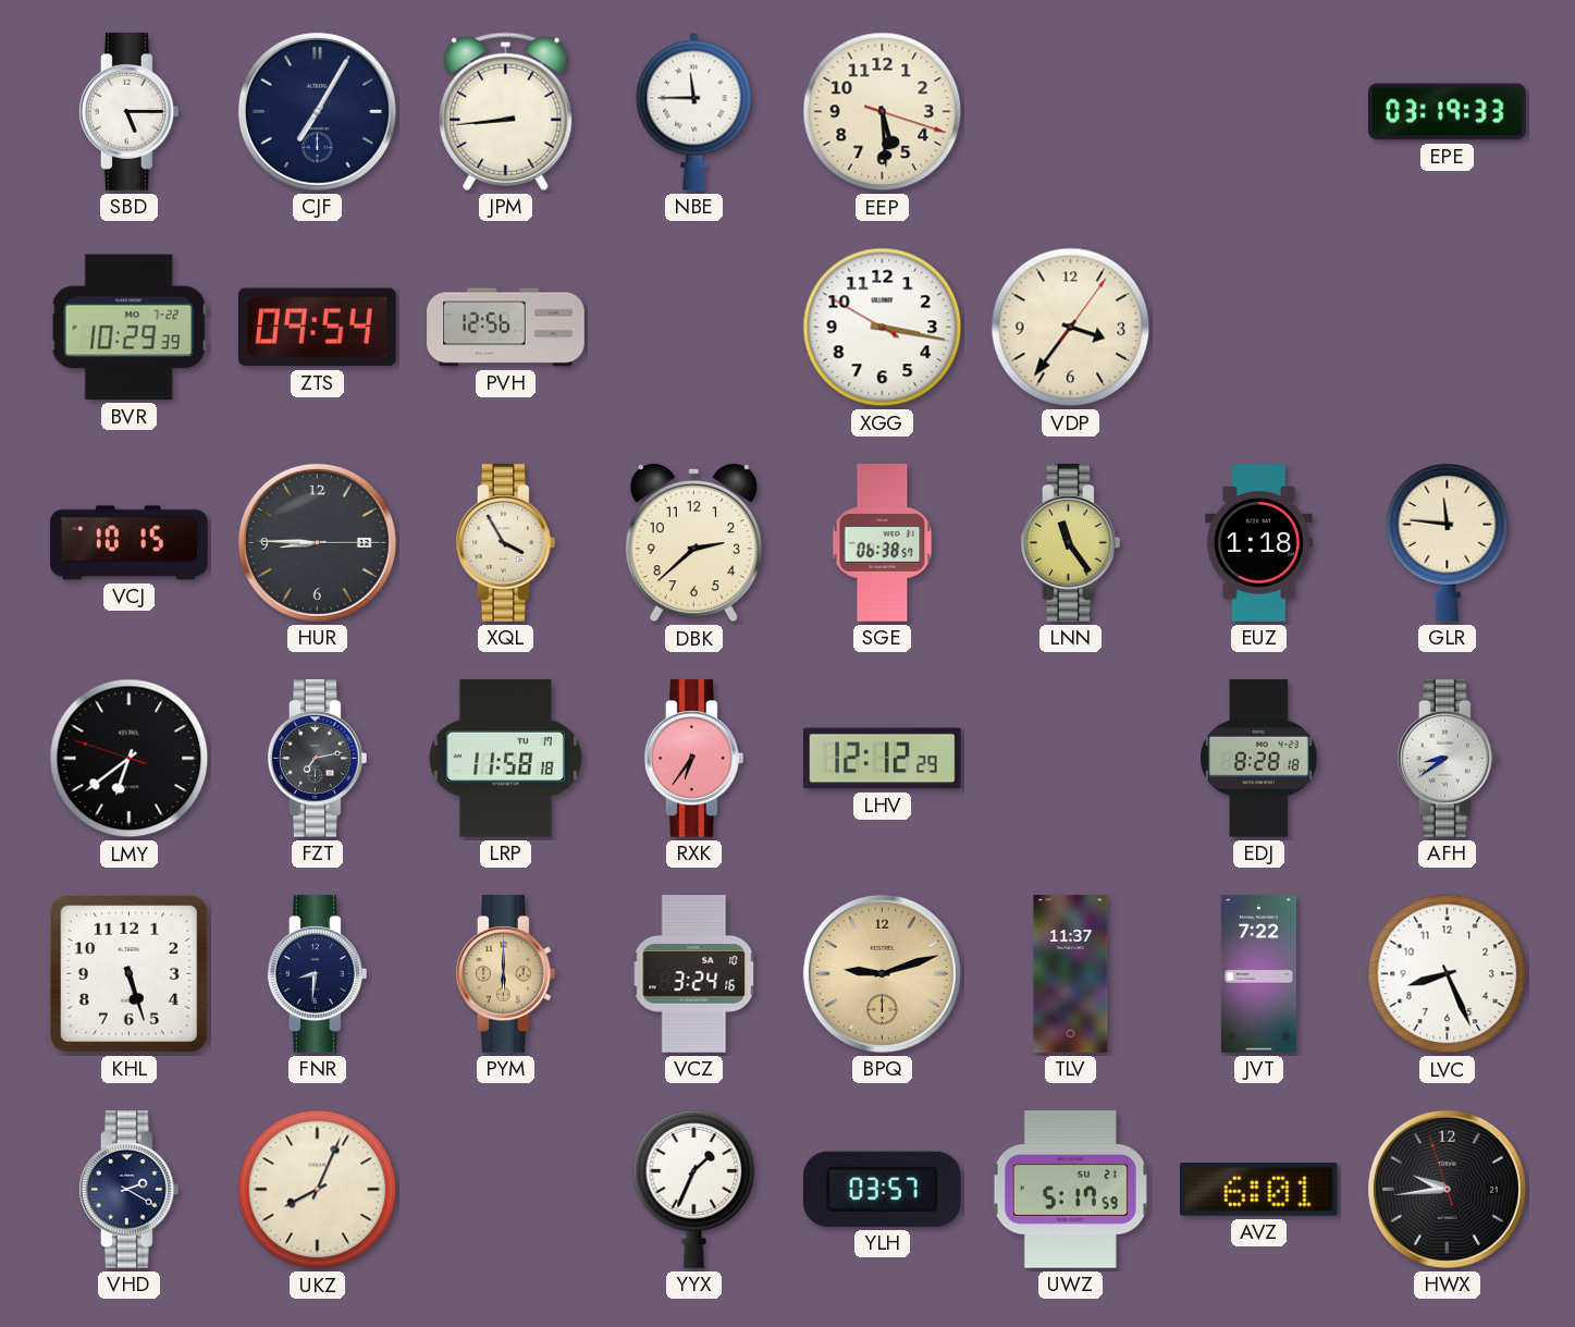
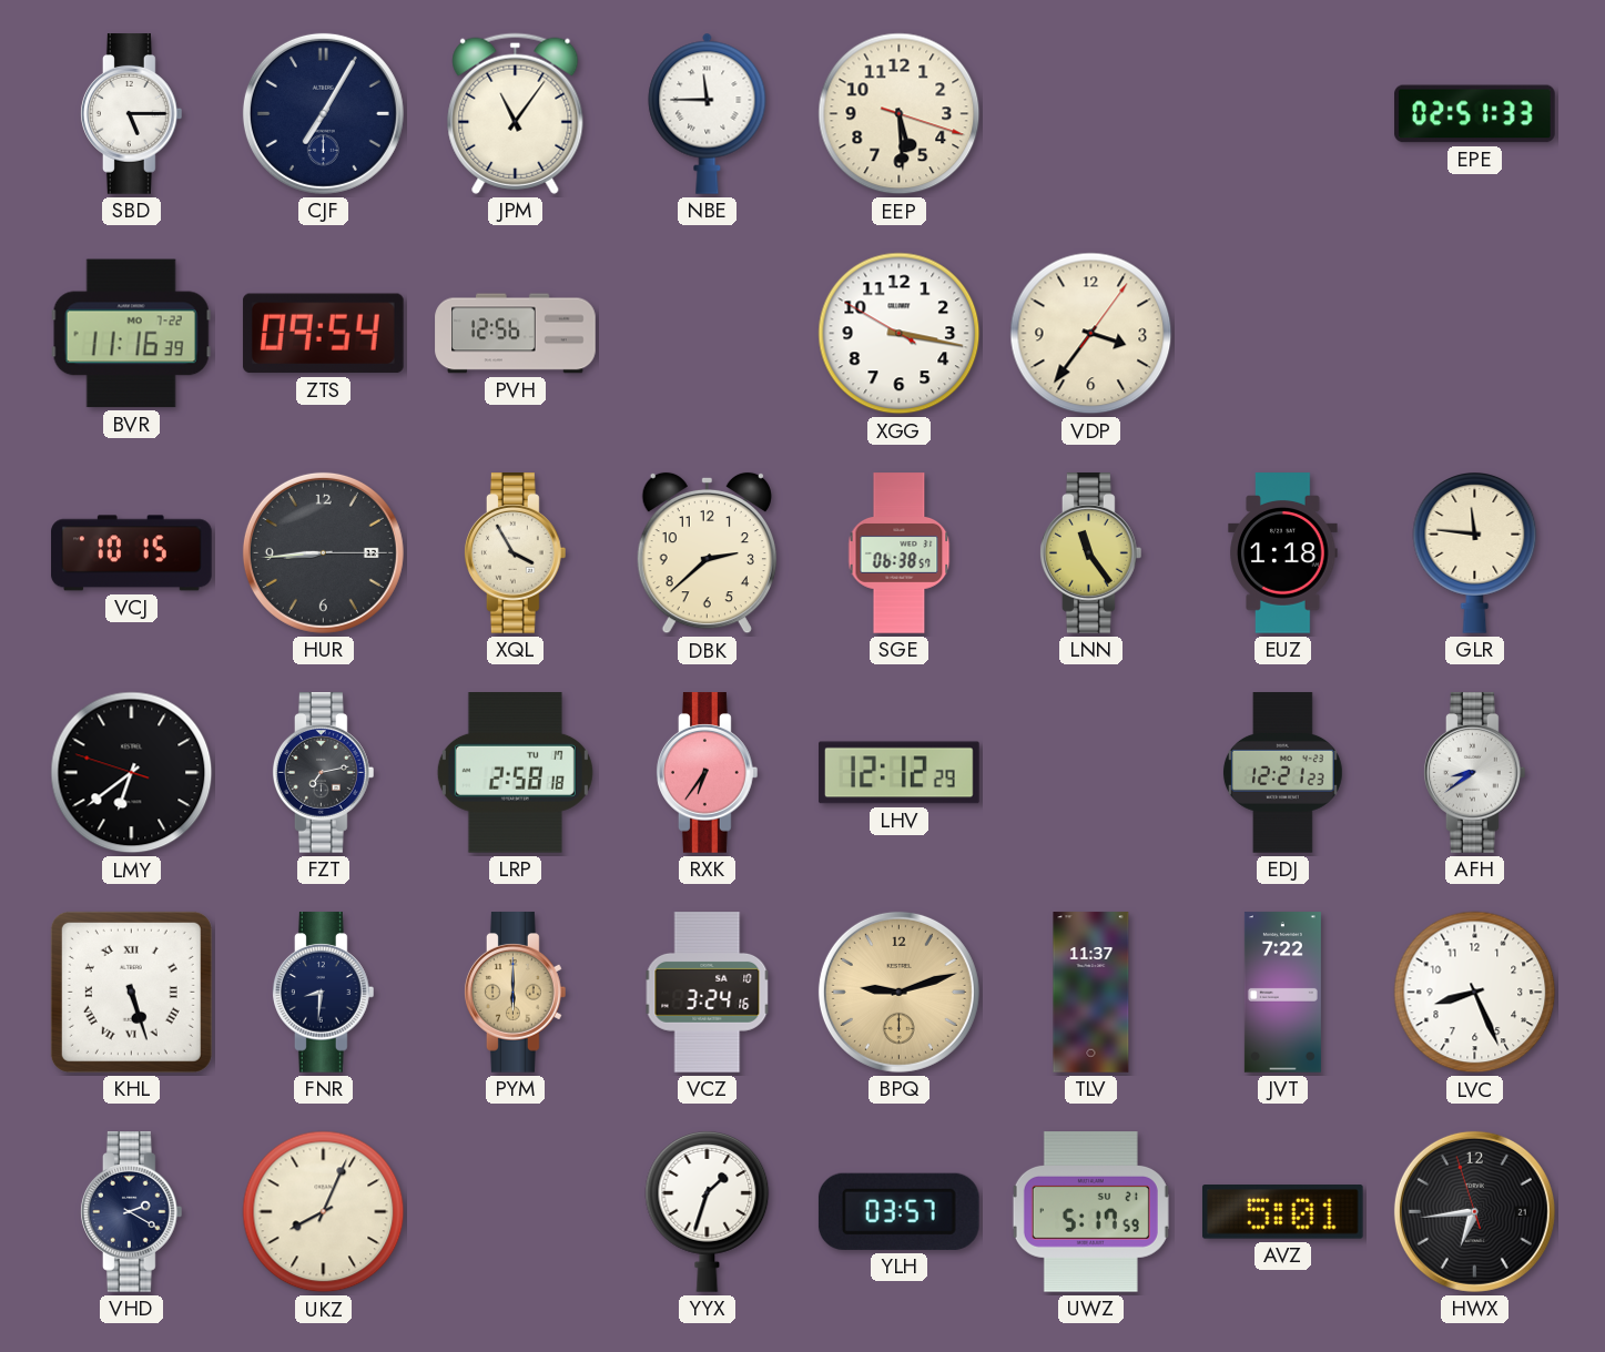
JPM: 8:44 -> 11:06
EPE: 03:19 -> 02:51
BVR: 10:29 -> 11:16
HUR: 8:45 -> 8:44
LRP: 11:58 -> 2:58
EDJ: 8:28 -> 12:21
KHL numerals: Arabic -> Roman
YYX: 1:34 -> 1:33
AVZ: 6:01 -> 5:01
HWX: 9:43 -> 6:43
